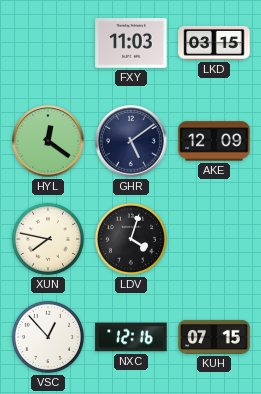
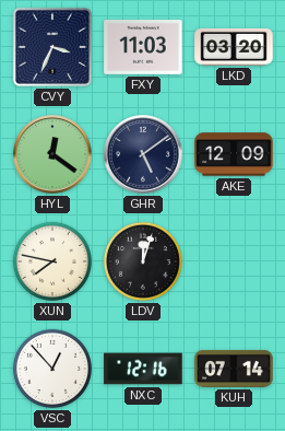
CVY: none -> 3:34
LKD: 03:15 -> 03:20
LDV: 4:03 -> 12:03
KUH: 07:15 -> 07:14
